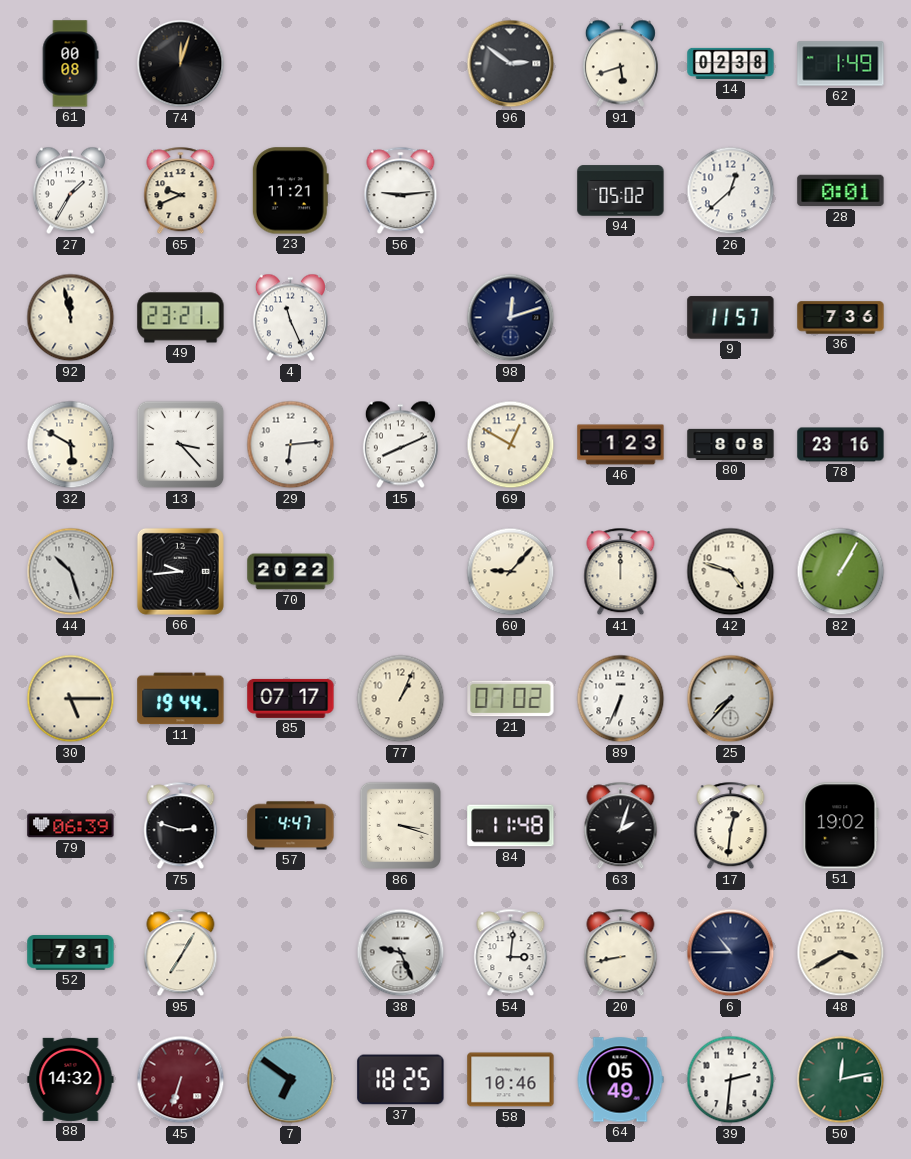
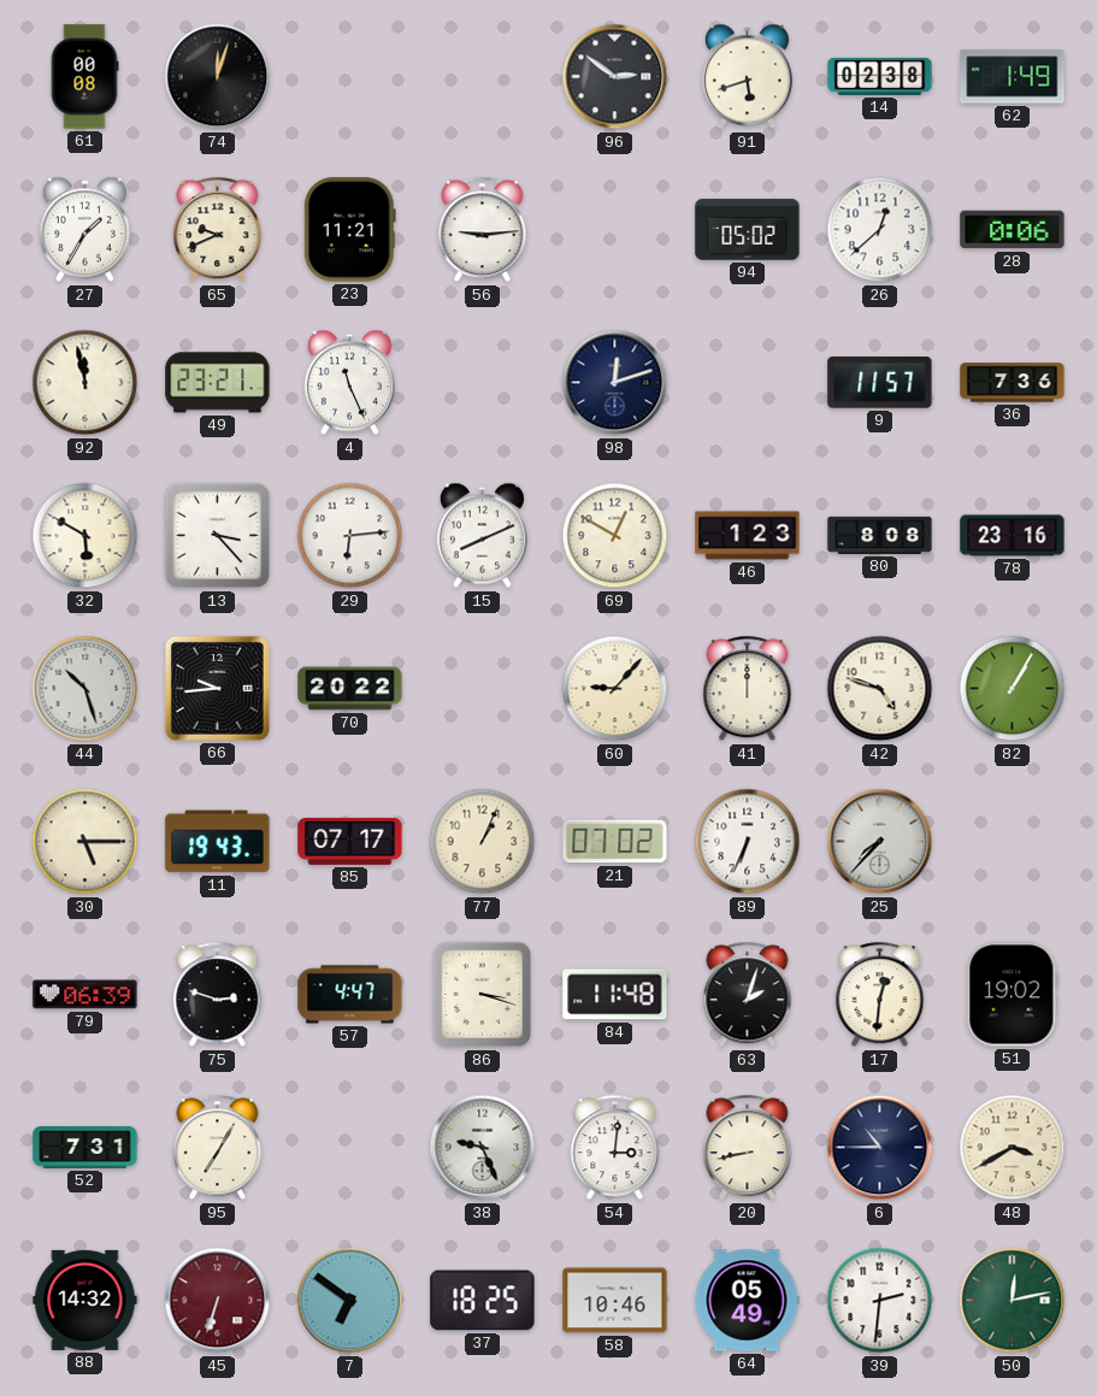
28: 0:01 -> 0:06
11: 19:44 -> 19:43
